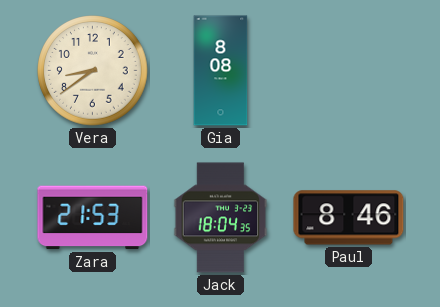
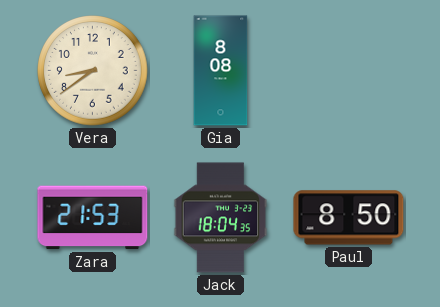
Paul: 8:46 -> 8:50
